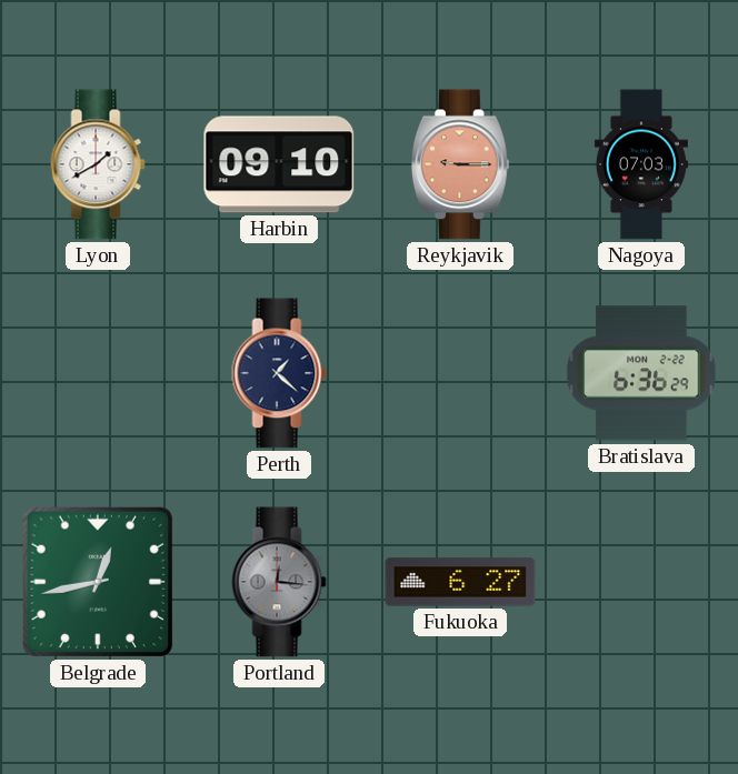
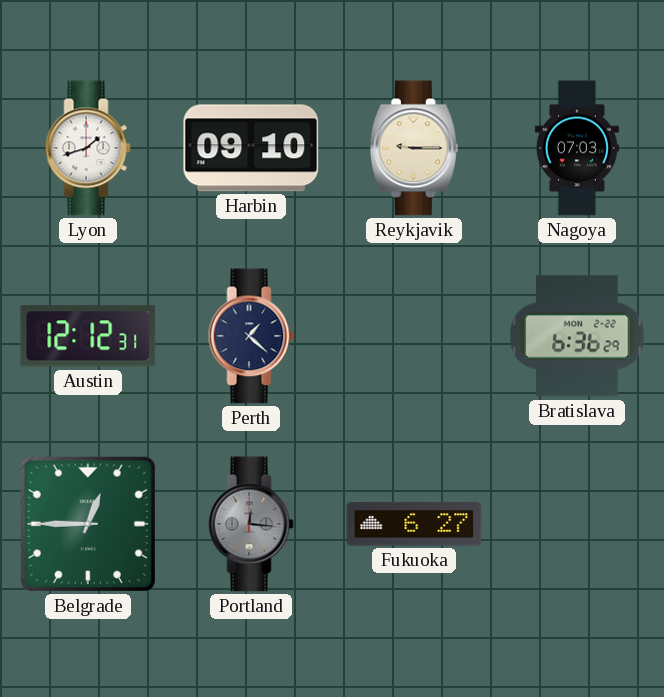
Lyon: 1:40 -> 1:42
Reykjavik dial: salmon -> cream
Austin: none -> 12:12
Belgrade: 12:43 -> 12:45
